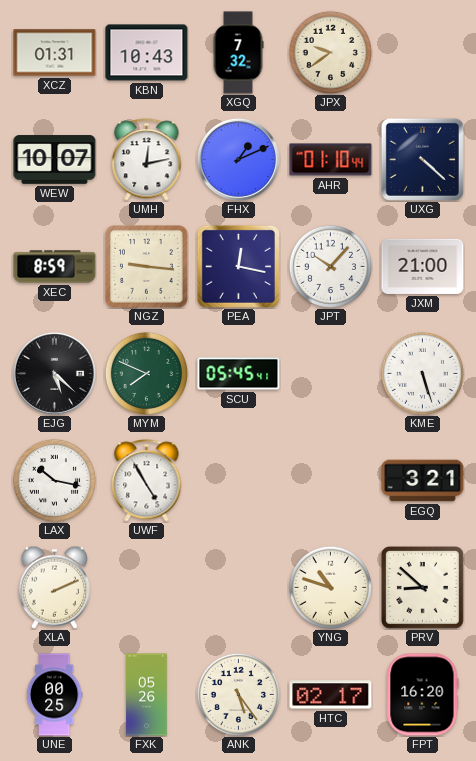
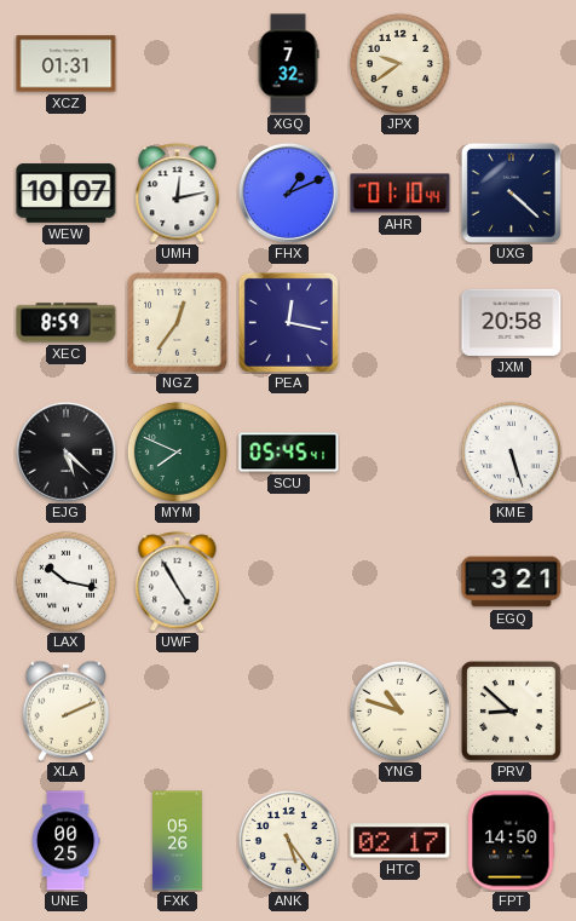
KBN: 10:43 -> none
NGZ: 9:16 -> 12:36
JPT: 10:07 -> none
JXM: 21:00 -> 20:58
FPT: 16:20 -> 14:50
